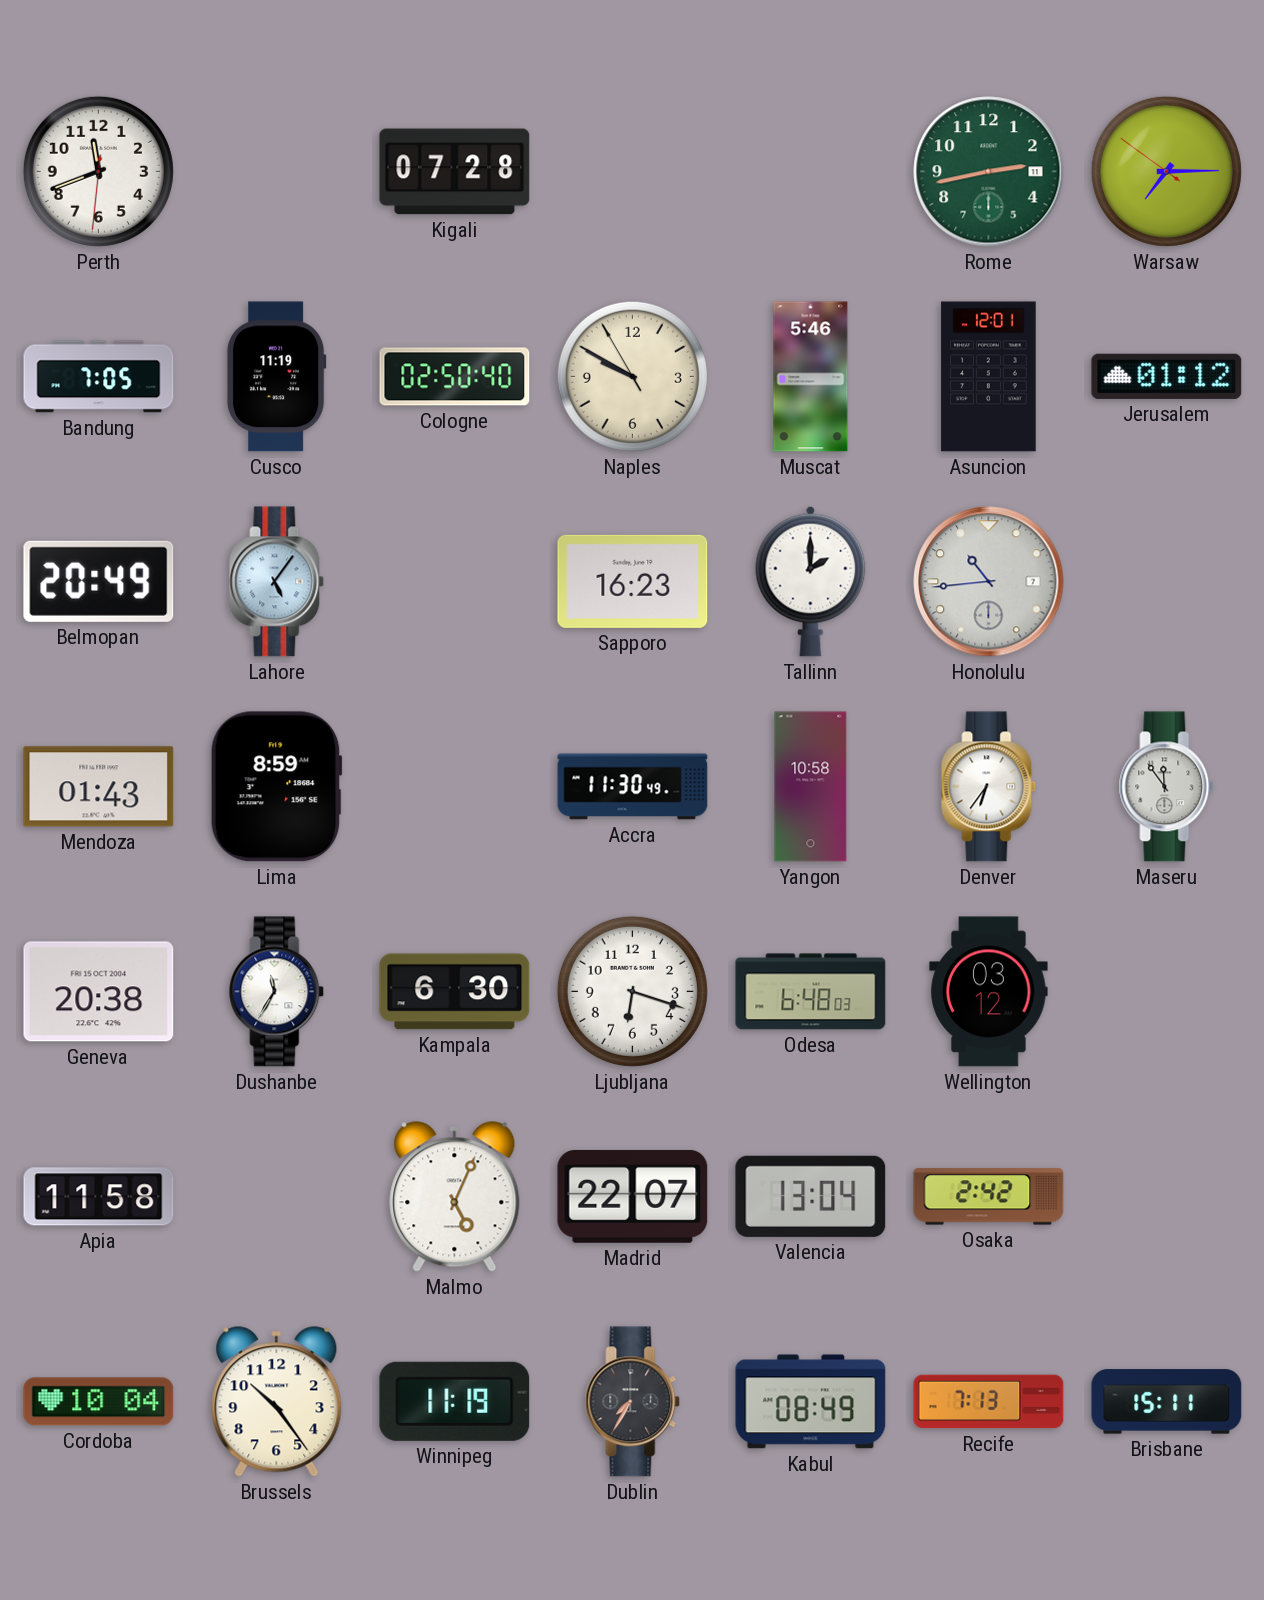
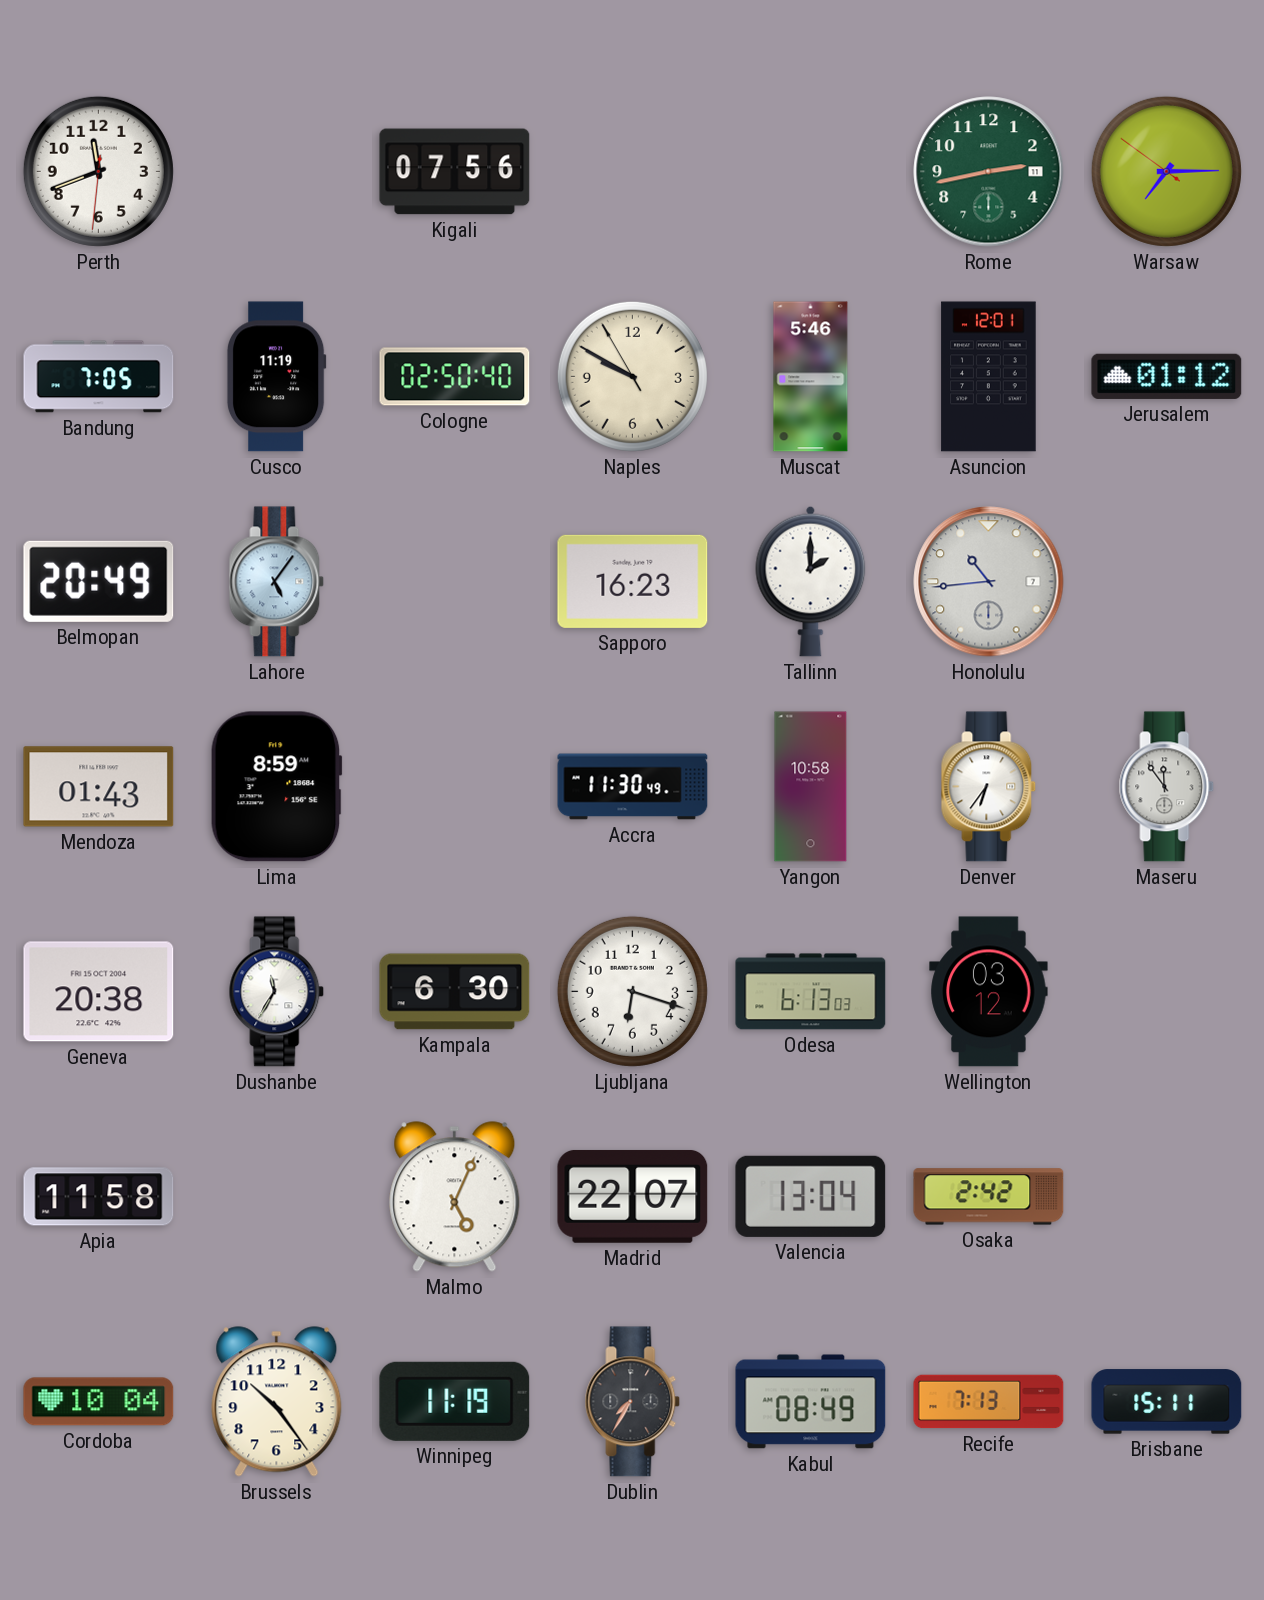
Kigali: 07:28 -> 07:56
Odesa: 6:48 -> 6:13
